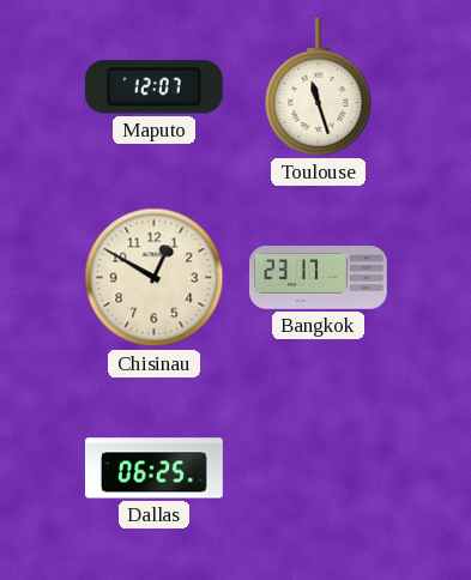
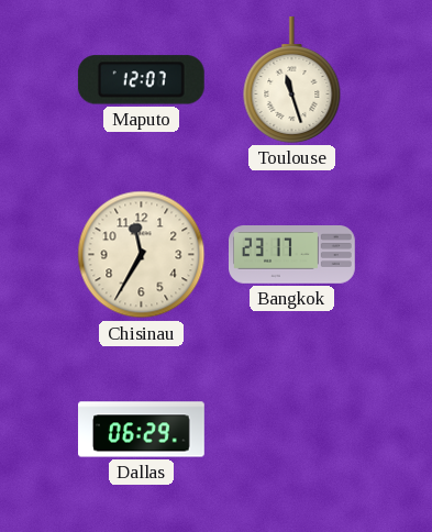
Chisinau: 12:50 -> 11:35
Dallas: 06:25 -> 06:29
